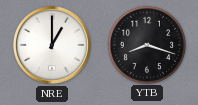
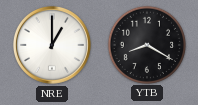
YTB: 8:18 -> 8:20
